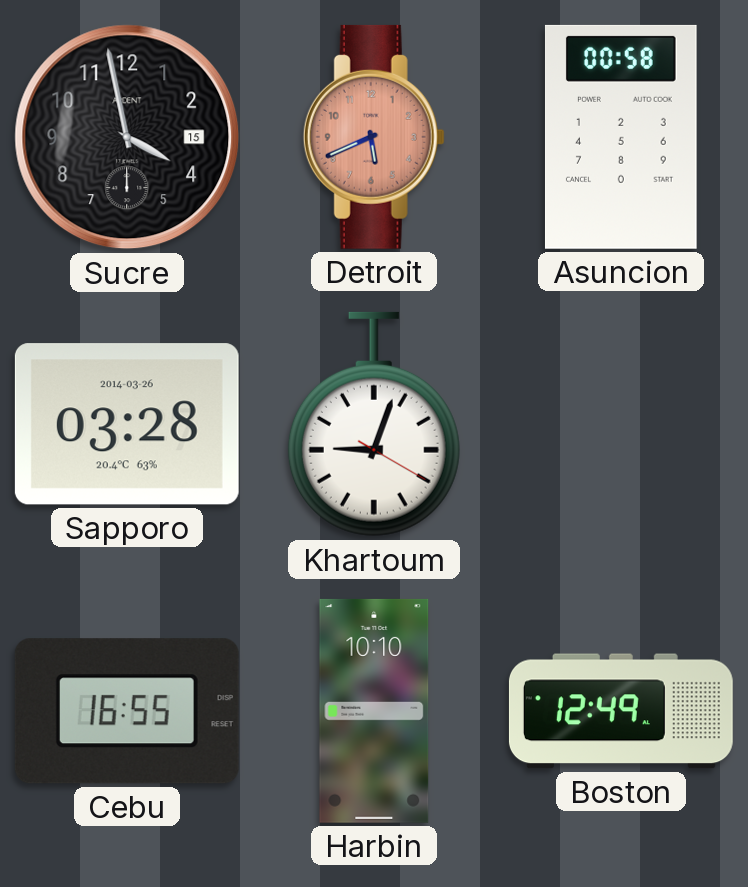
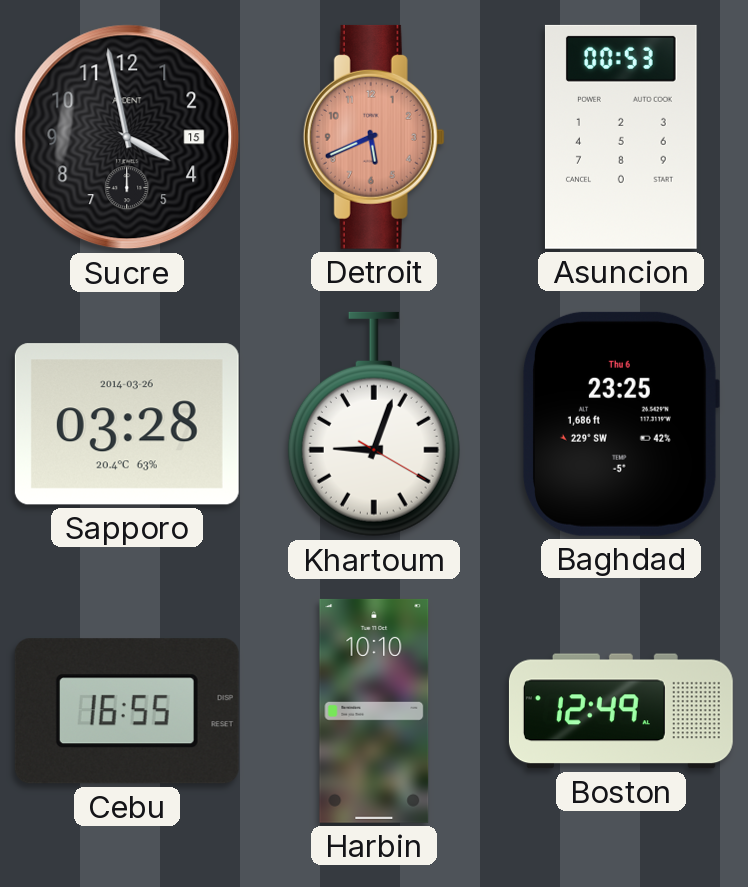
Asuncion: 00:58 -> 00:53
Baghdad: none -> 23:25
